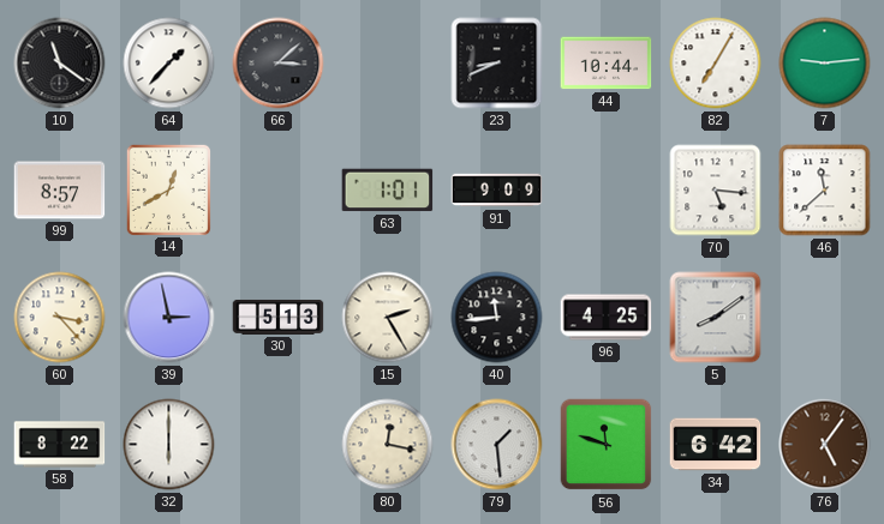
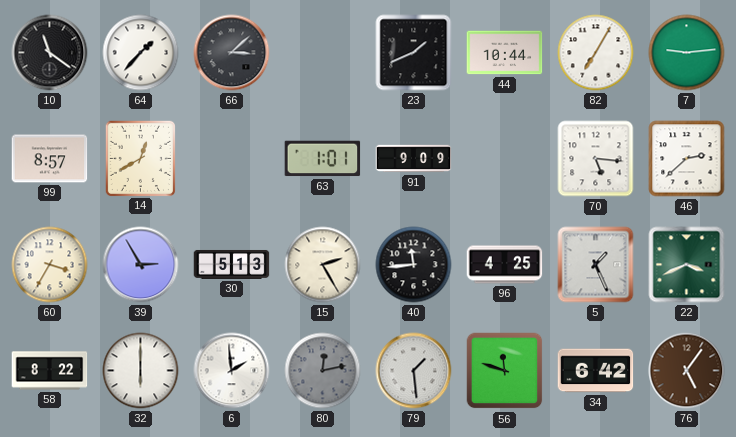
23: 8:41 -> 1:41
46: 11:38 -> 2:38
60: 3:23 -> 3:35
39: 2:58 -> 2:55
5: 8:09 -> 1:26
22: none -> 3:41
6: none -> 1:59
80: 12:17 -> 12:13
80 dial: cream -> grey
